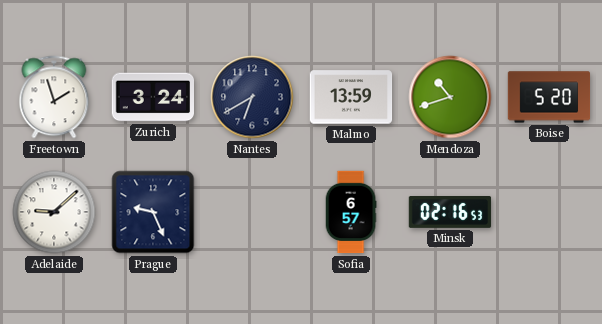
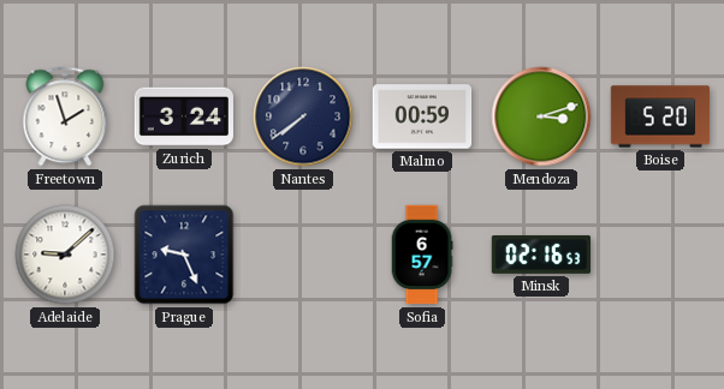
Nantes: 6:40 -> 7:39
Malmo: 13:59 -> 00:59
Mendoza: 10:42 -> 3:12
